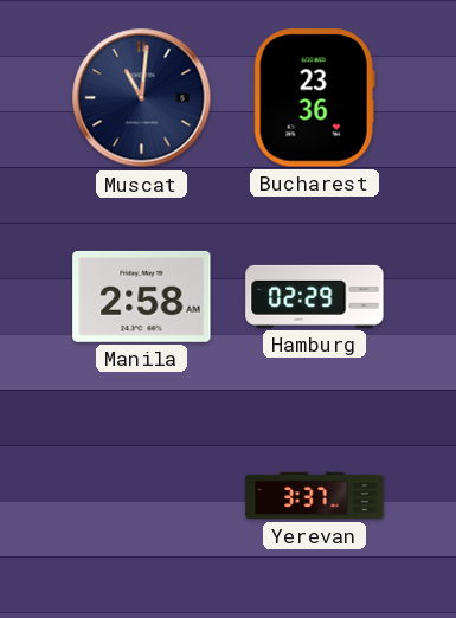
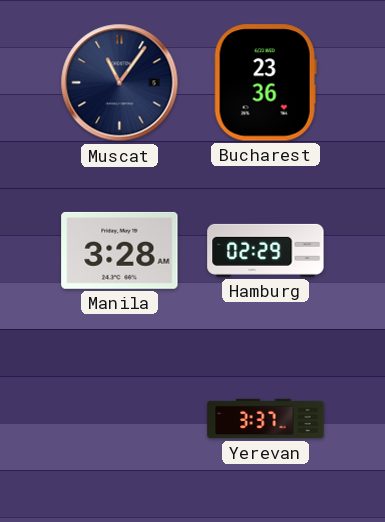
Muscat: 11:01 -> 11:06
Manila: 2:58 -> 3:28
